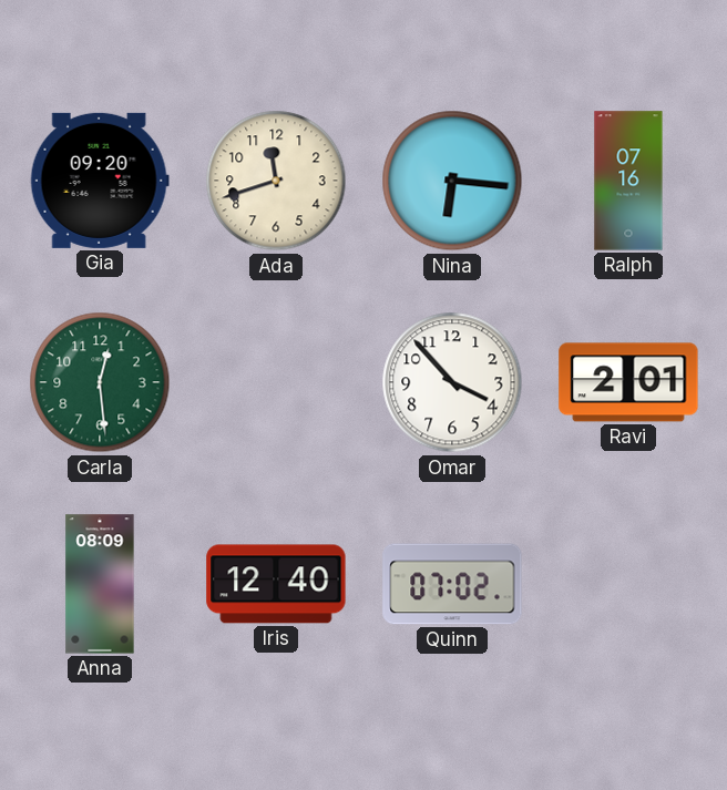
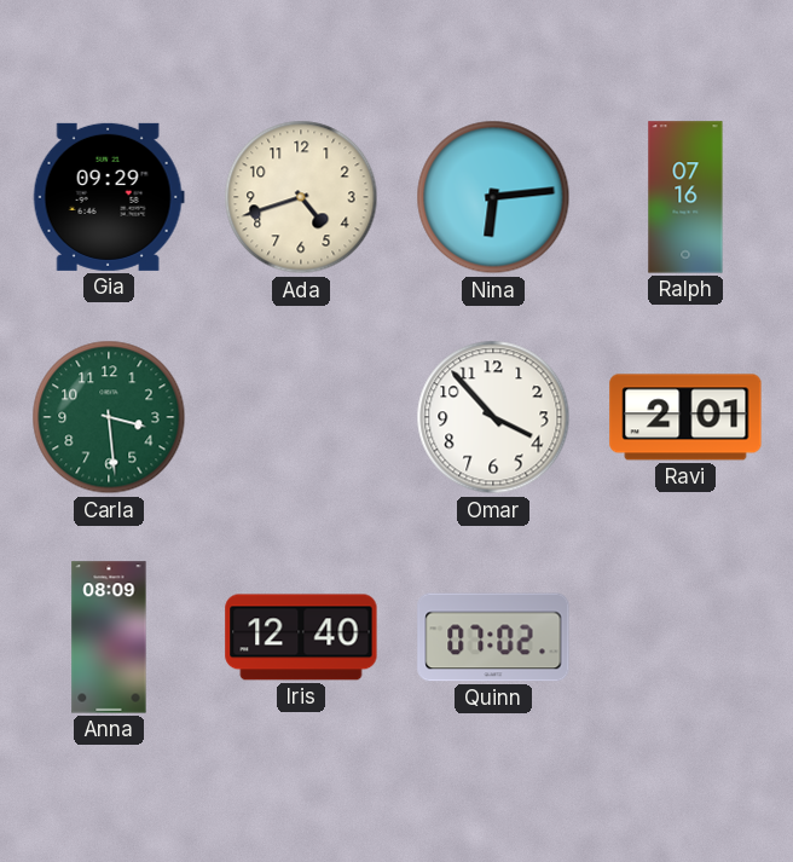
Gia: 09:20 -> 09:29
Ada: 11:42 -> 4:42
Nina: 6:16 -> 6:14
Carla: 12:29 -> 3:29
